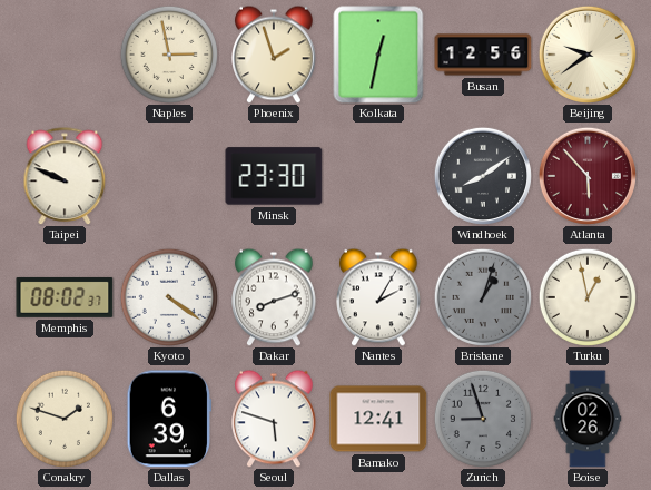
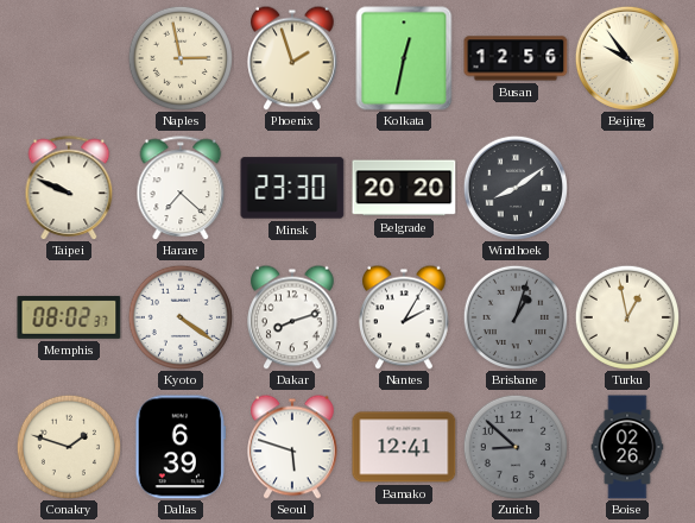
Beijing: 9:39 -> 9:54
Harare: none -> 7:22
Belgrade: none -> 20:20
Atlanta: 5:53 -> none
Zurich: 8:57 -> 8:52
